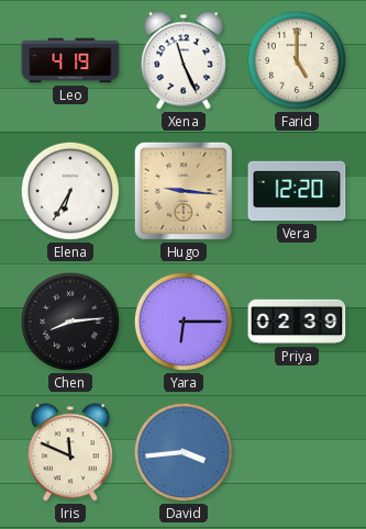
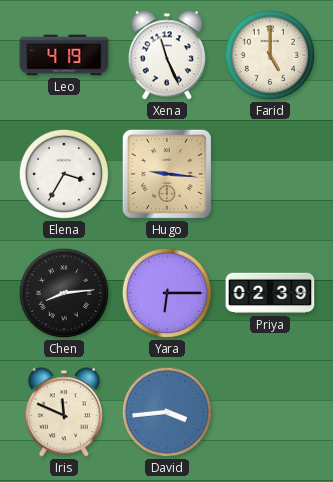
Elena: 6:35 -> 3:35
Vera: 12:20 -> none
